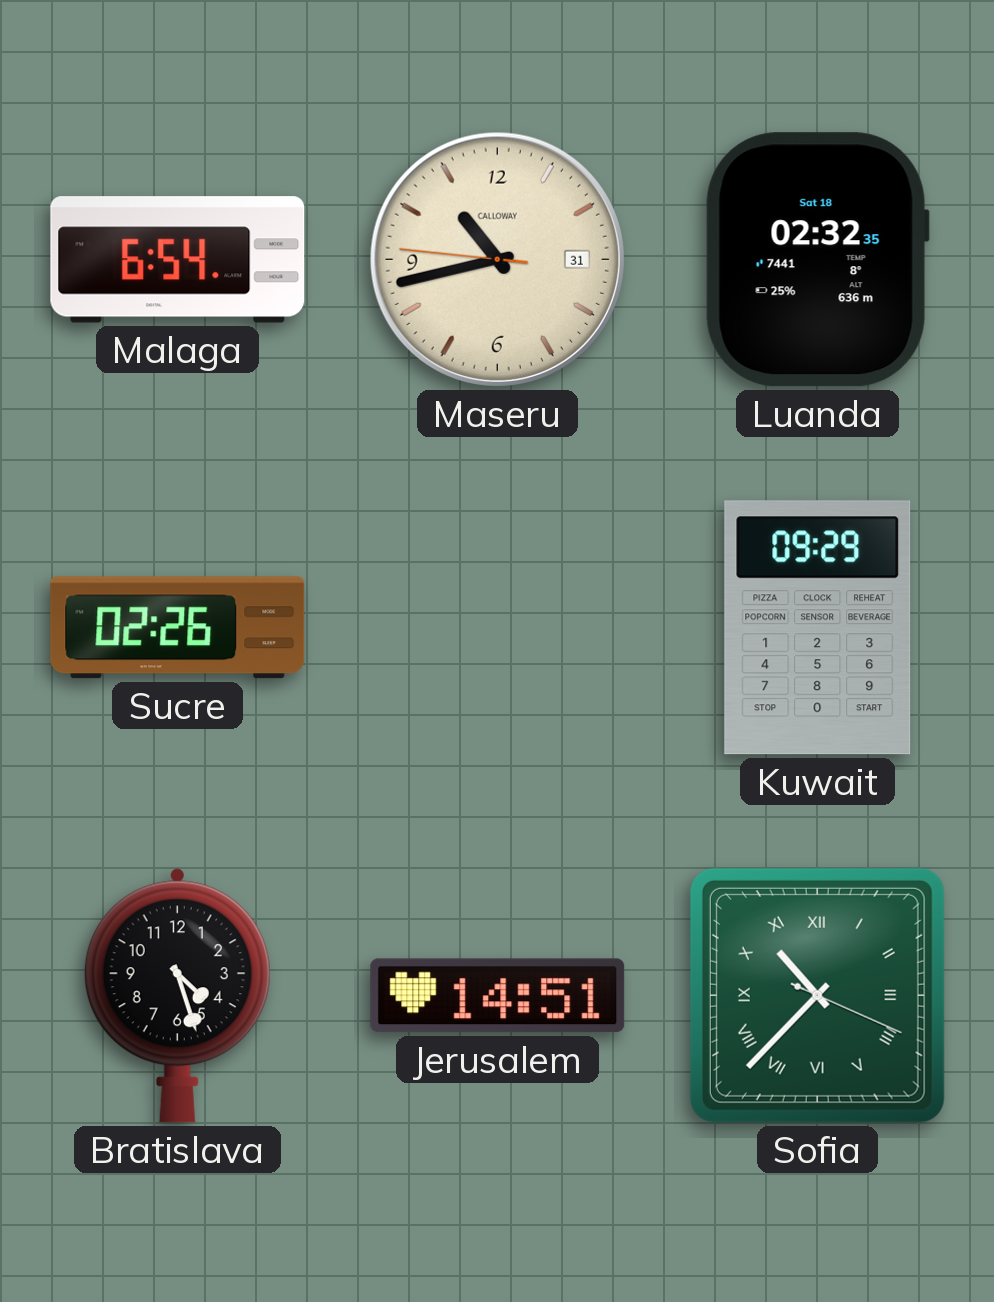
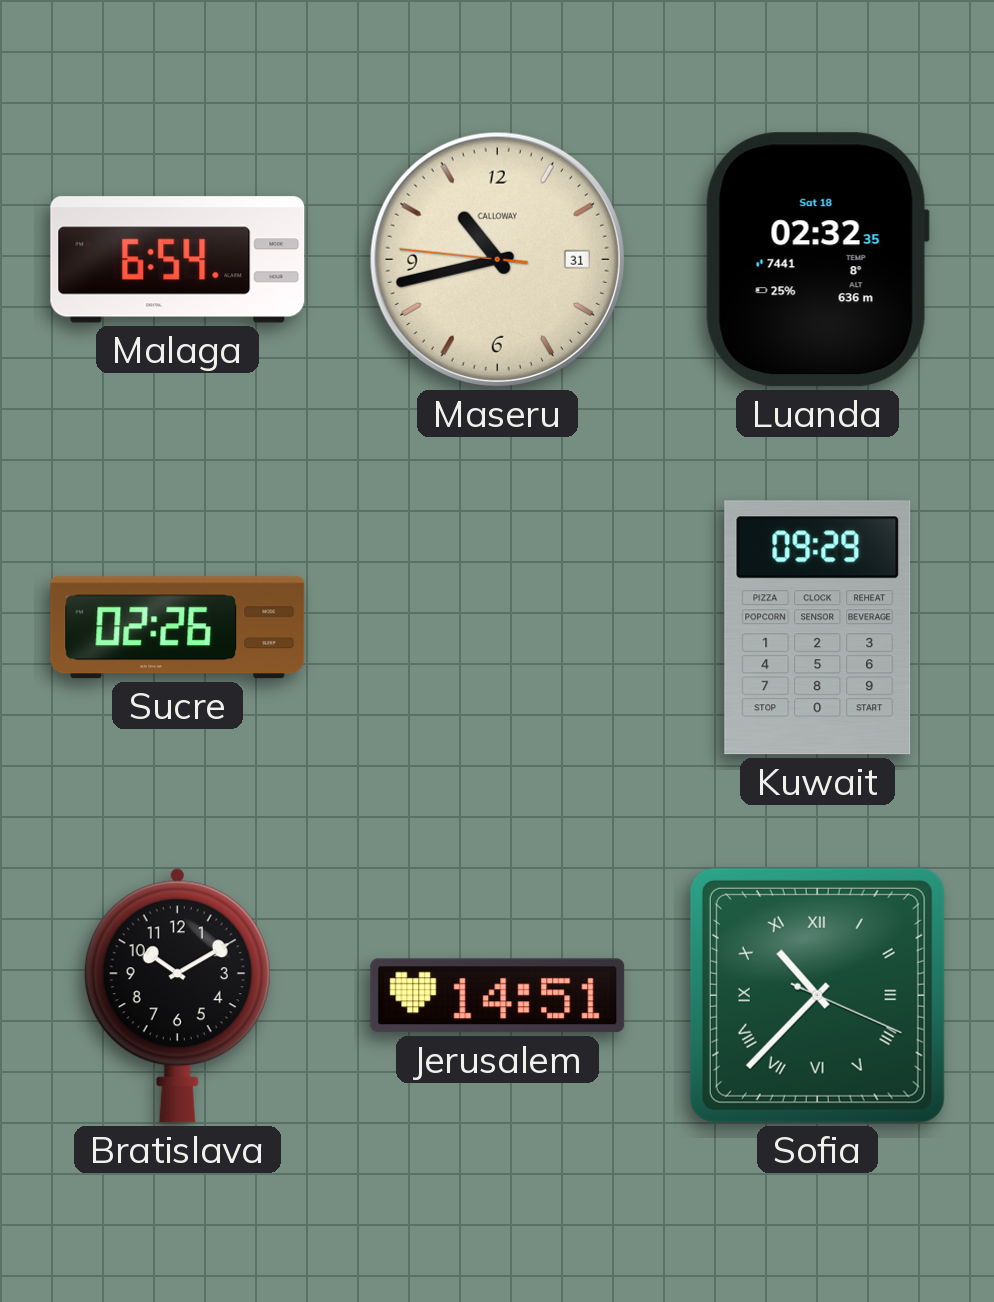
Bratislava: 4:27 -> 10:10
